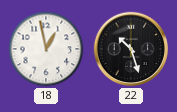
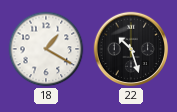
18: 12:58 -> 1:20
